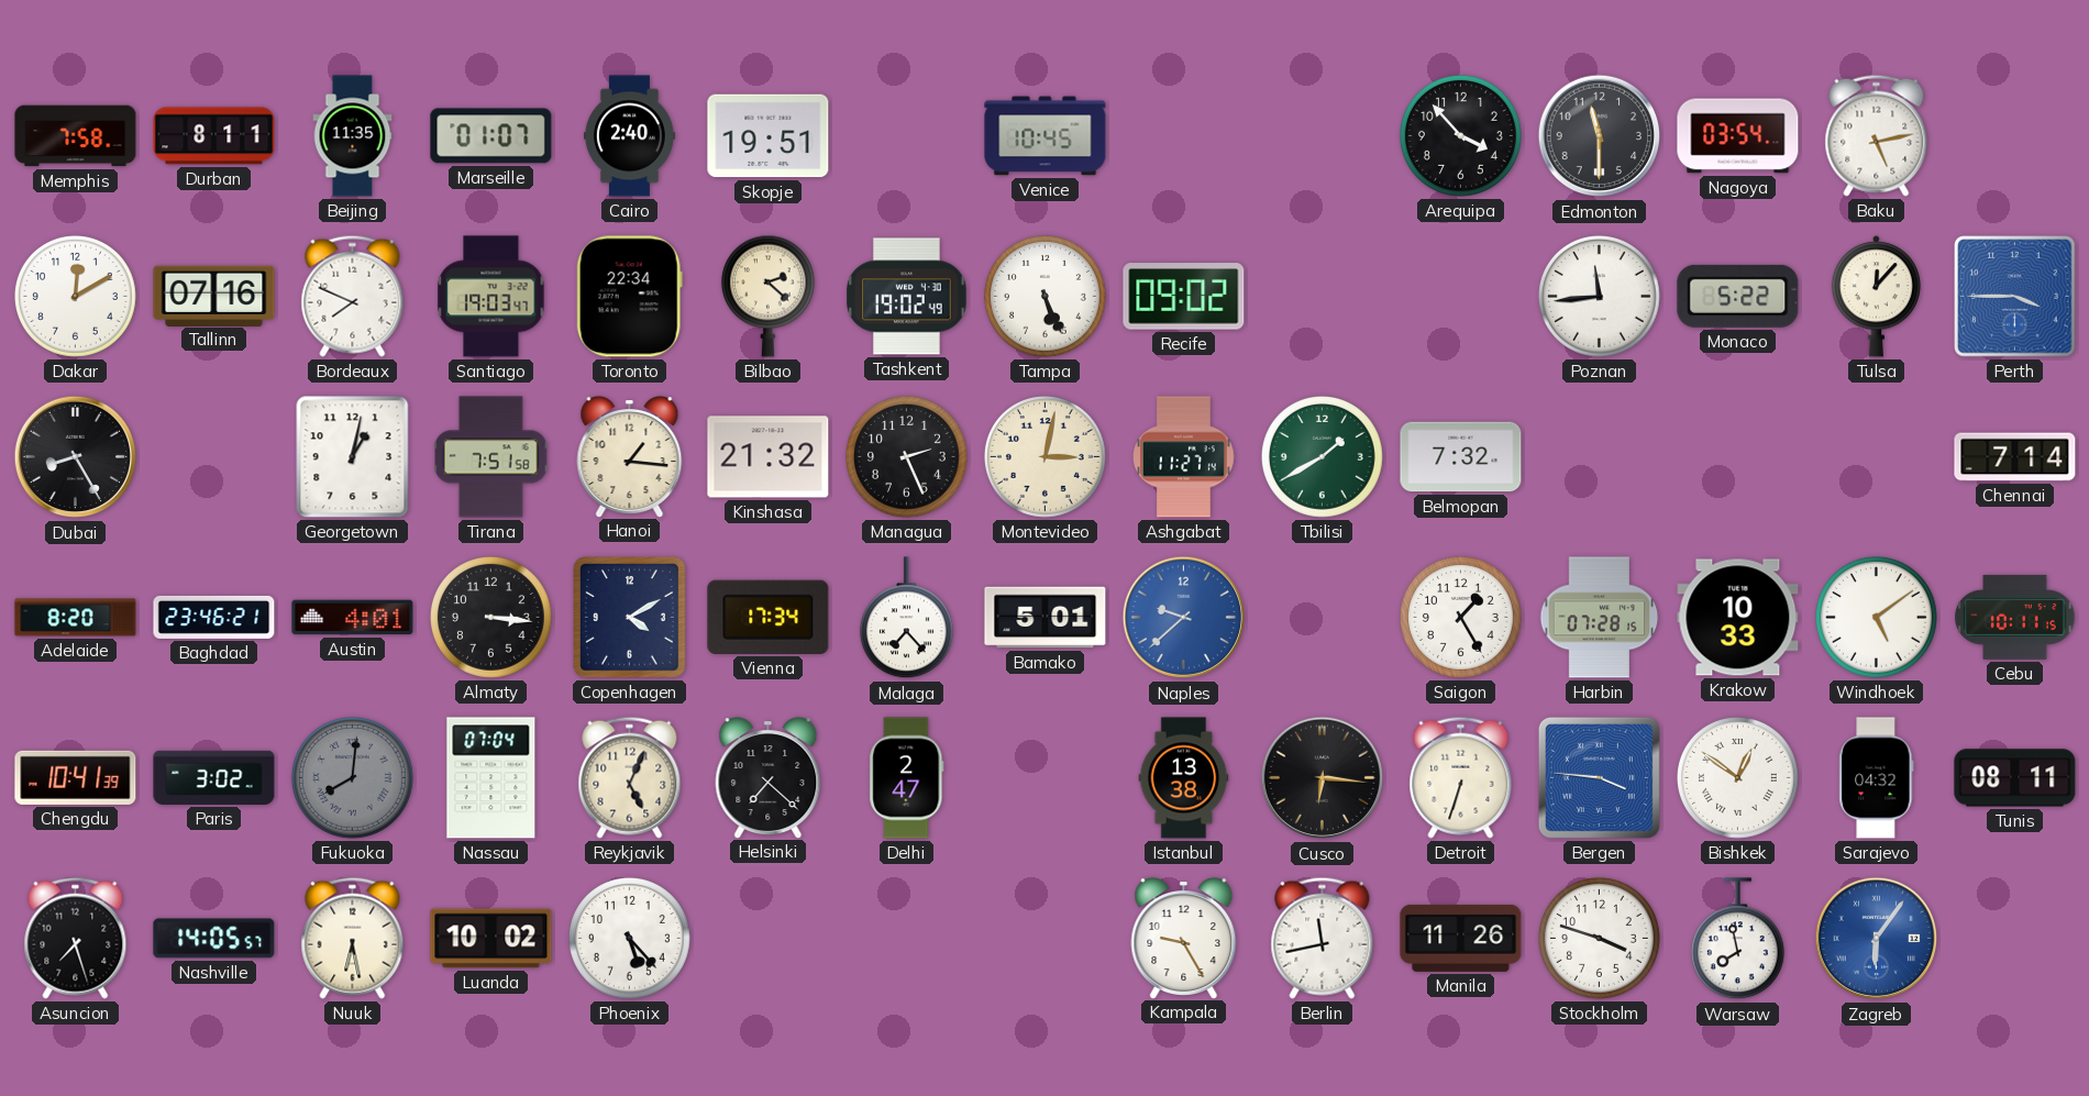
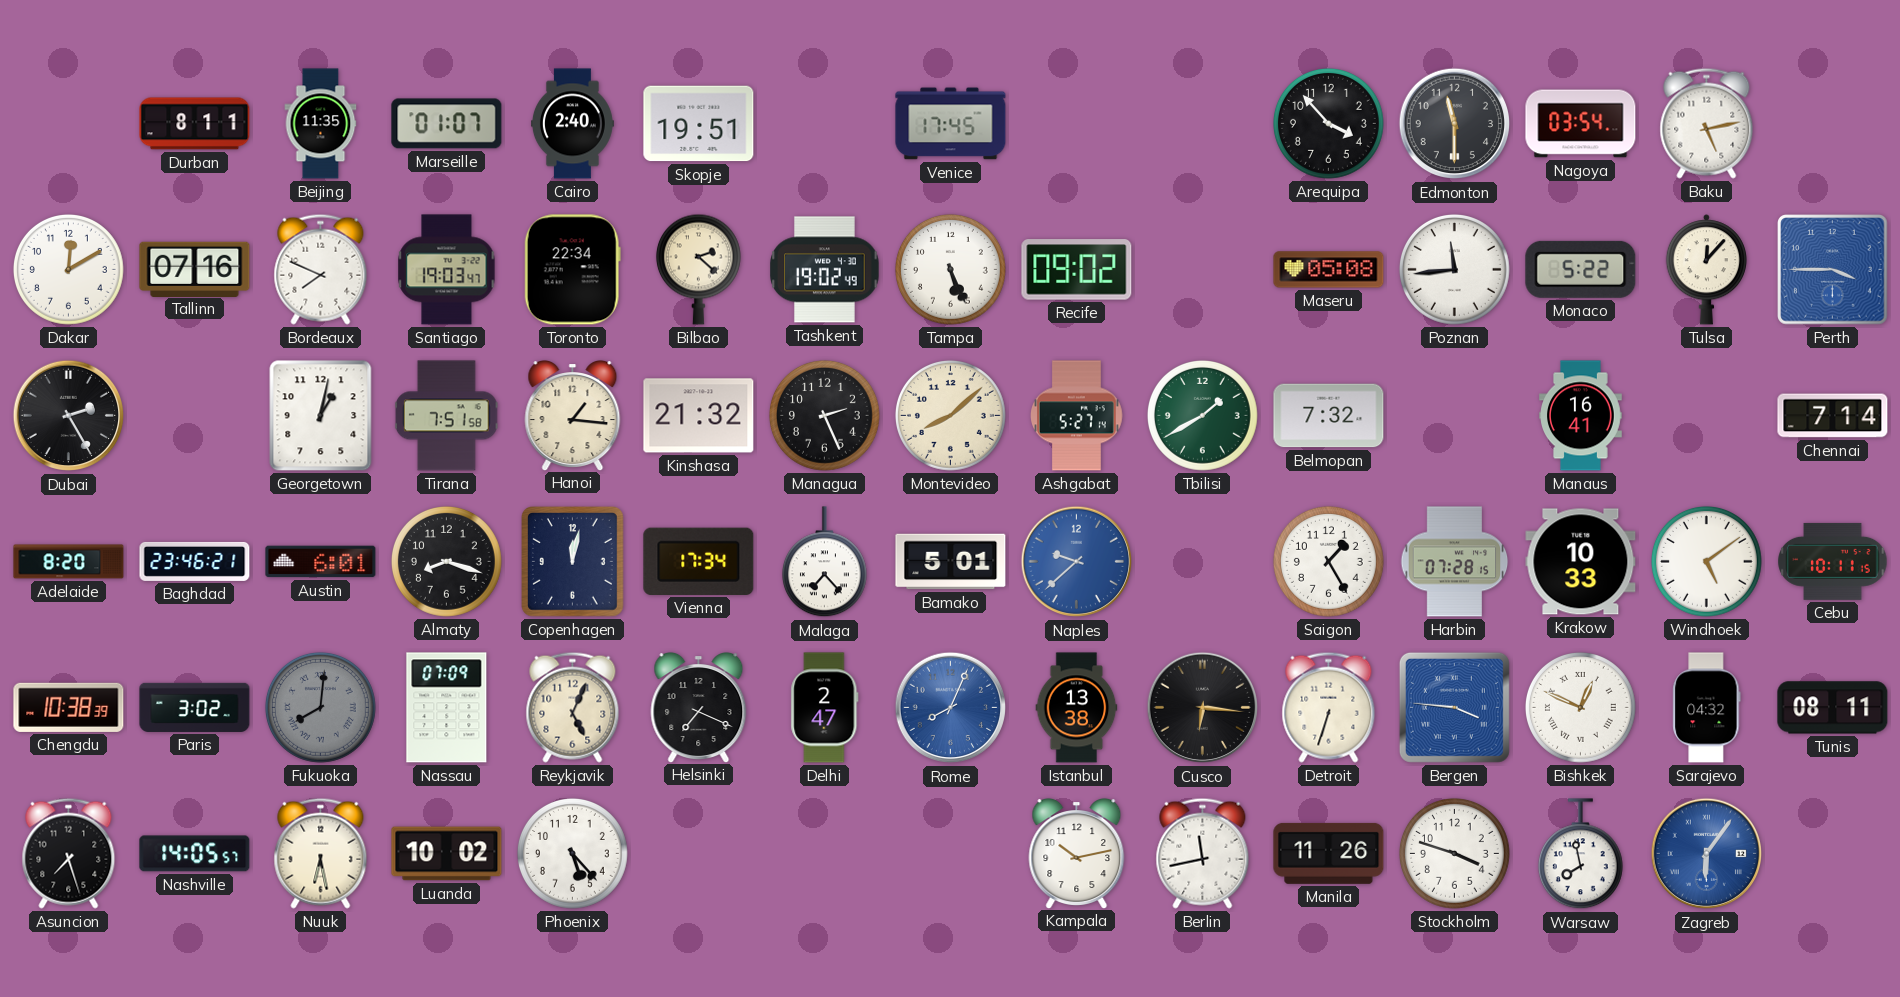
Memphis: 7:58 -> none
Venice: 10:45 -> 17:45
Maseru: none -> 05:08
Dubai: 8:25 -> 2:25
Montevideo: 3:02 -> 8:08
Ashgabat: 11:27 -> 5:27
Manaus: none -> 16:41
Austin: 4:01 -> 6:01
Almaty: 3:16 -> 8:18
Copenhagen: 4:10 -> 12:02
Chengdu: 10:41 -> 10:38
Nassau: 07:04 -> 07:09
Helsinki: 7:22 -> 7:19
Rome: none -> 8:04
Bishkek: 12:51 -> 12:49
Kampala: 9:25 -> 10:13
